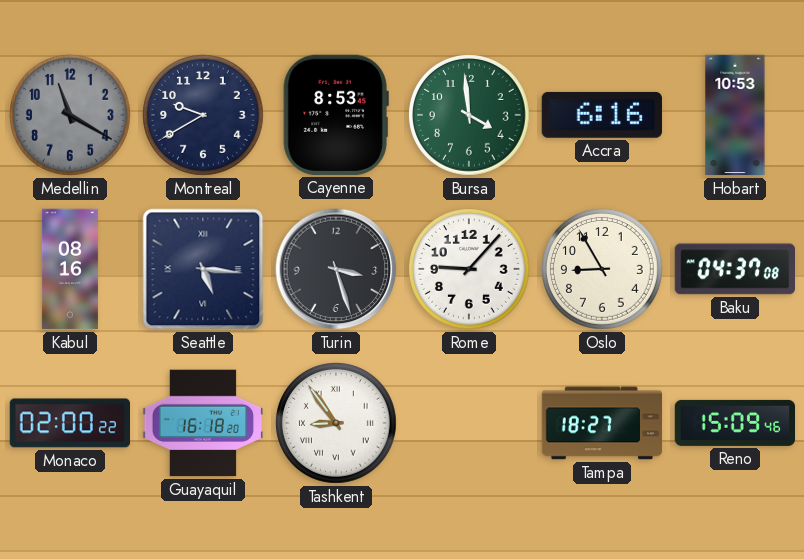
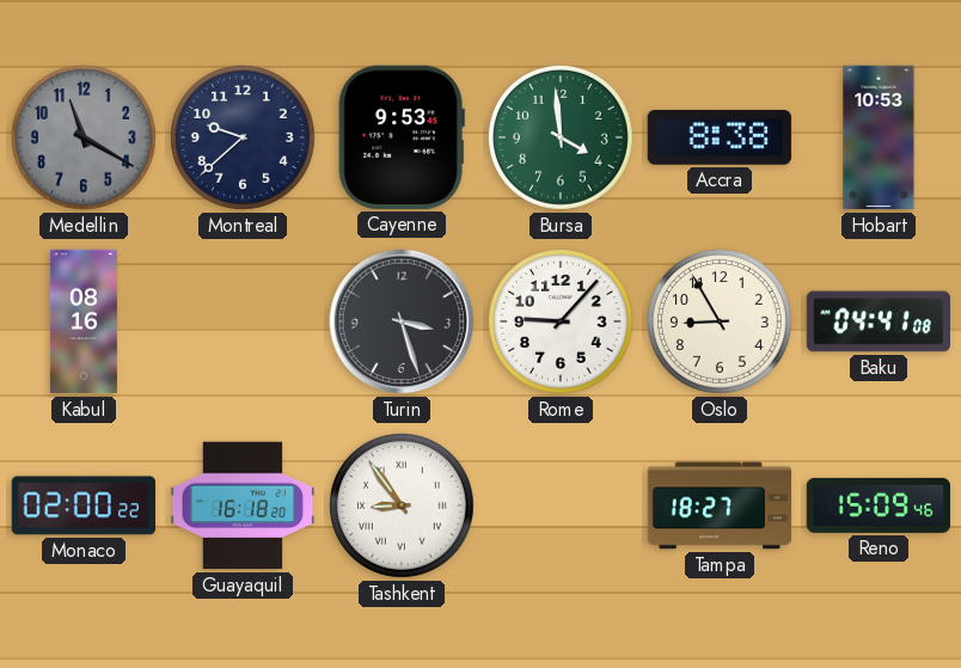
Montreal: 9:40 -> 9:38
Cayenne: 8:53 -> 9:53
Accra: 6:16 -> 8:38
Seattle: 5:16 -> none
Baku: 04:37 -> 04:41
